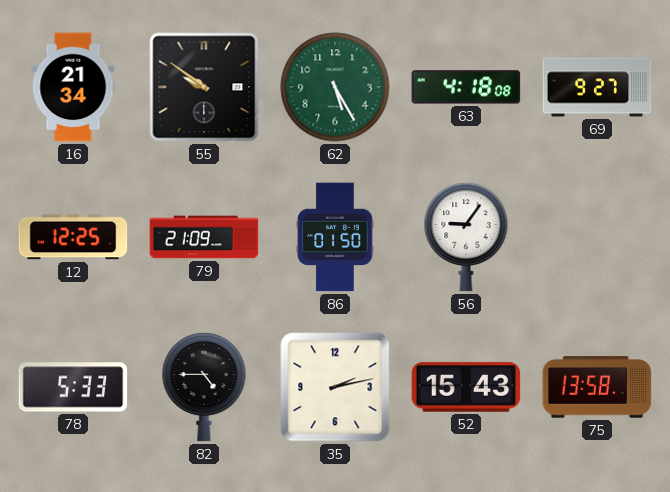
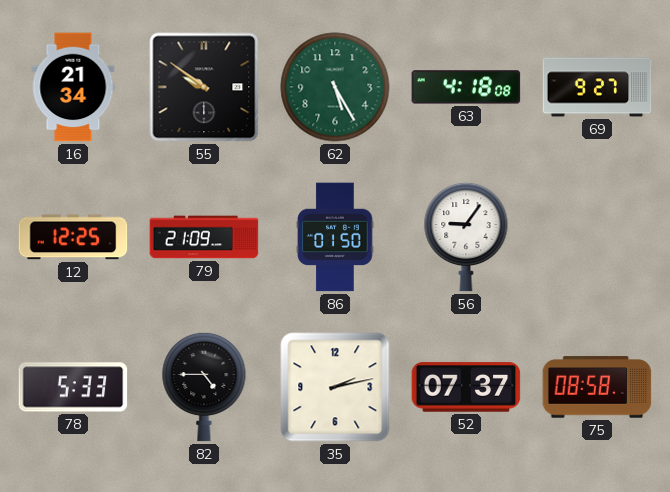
52: 15:43 -> 07:37
75: 13:58 -> 08:58
